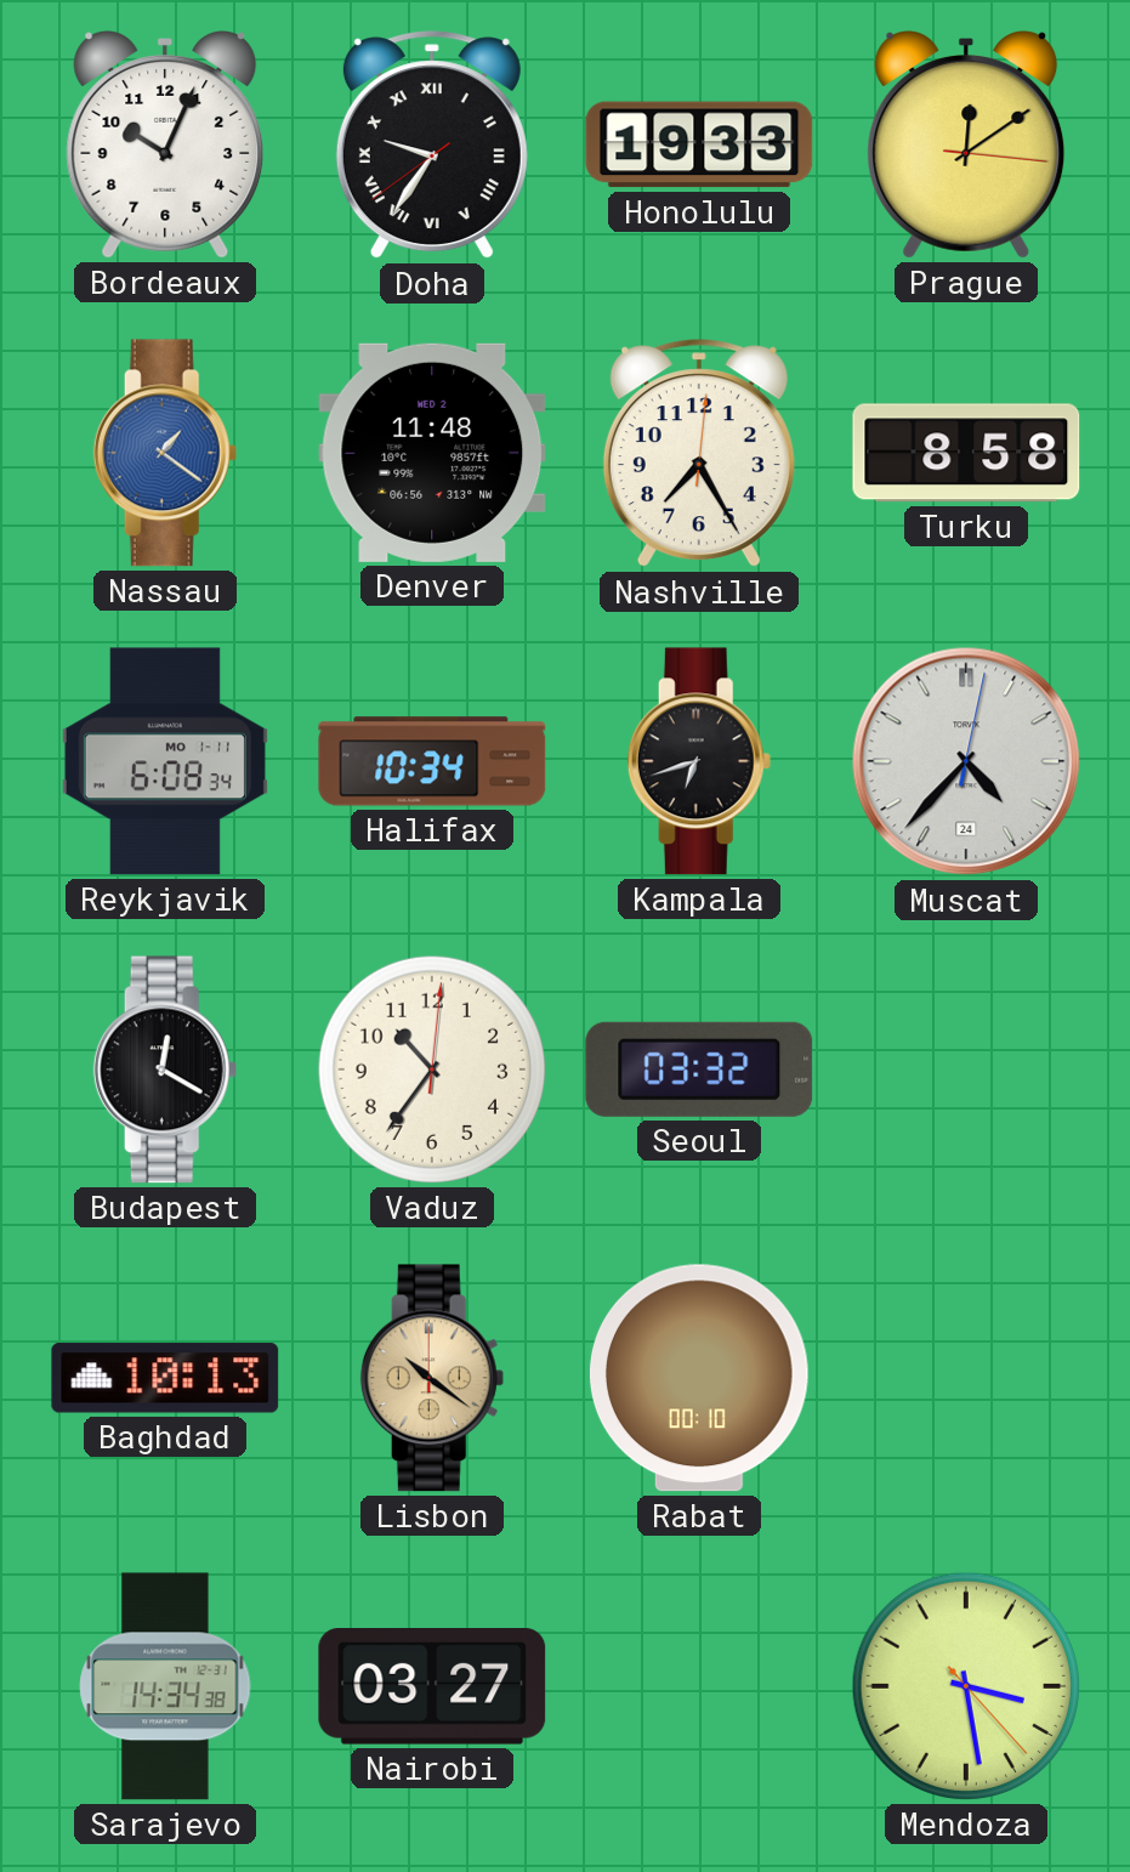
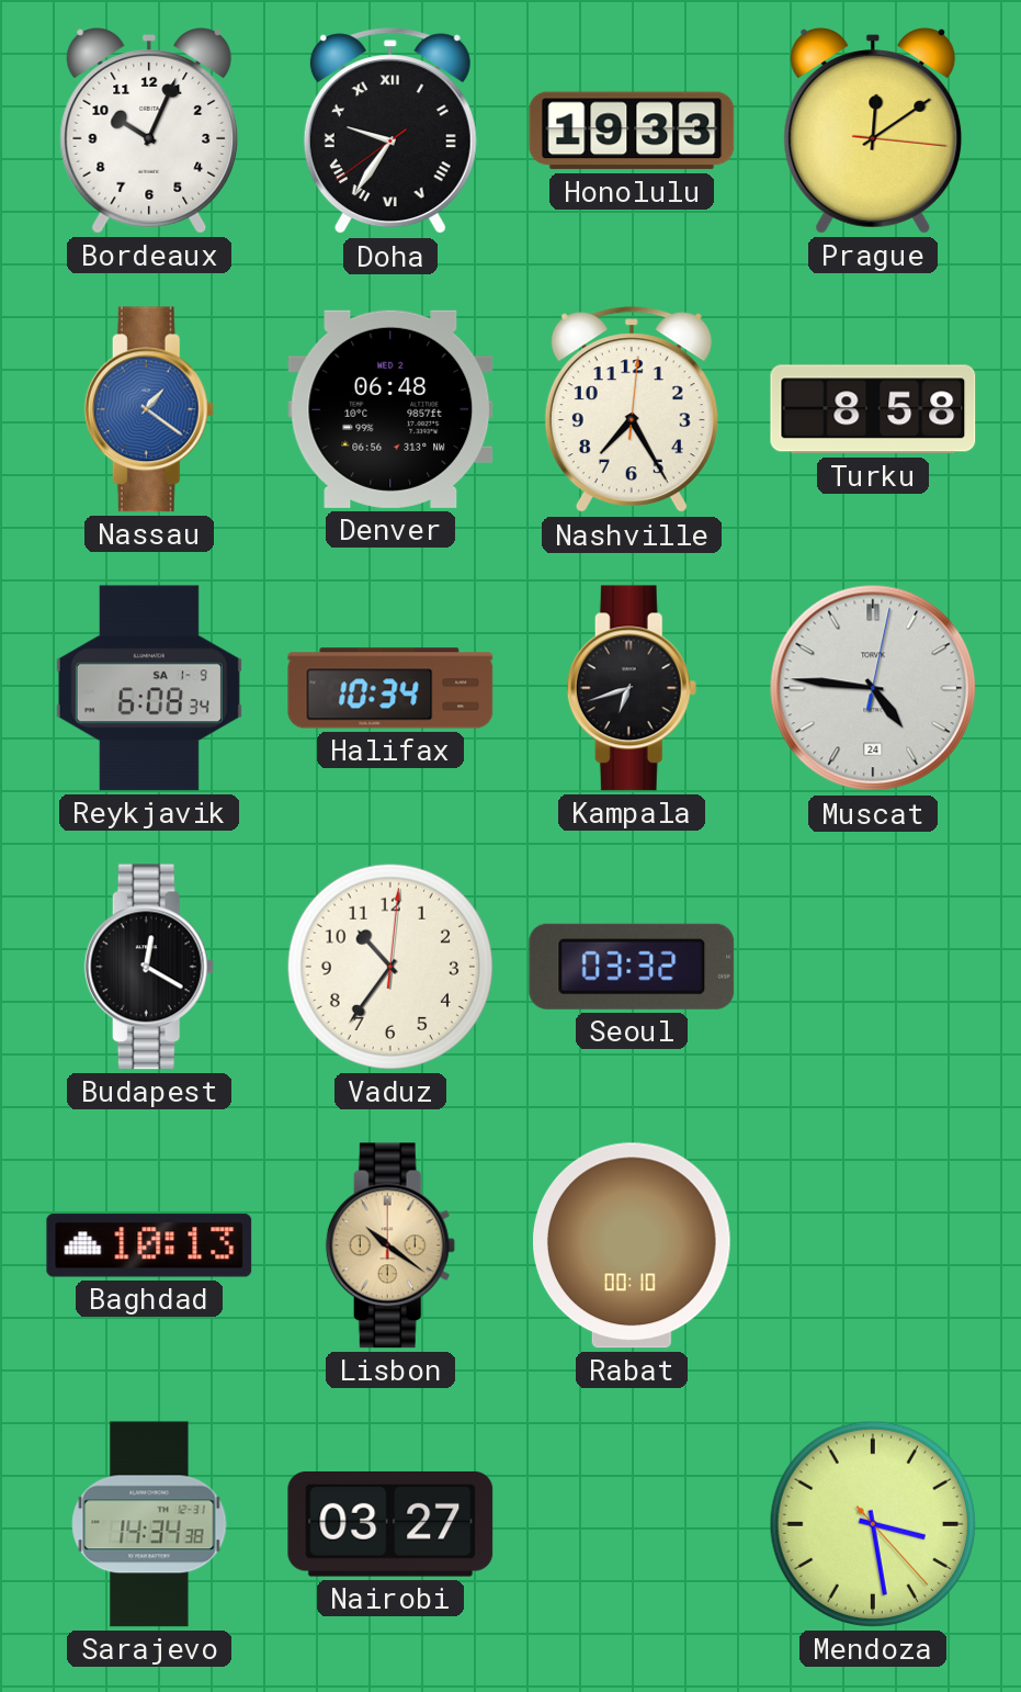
Denver: 11:48 -> 06:48
Reykjavik date: MO 1-11 -> SA 1-9
Muscat: 4:37 -> 4:46
